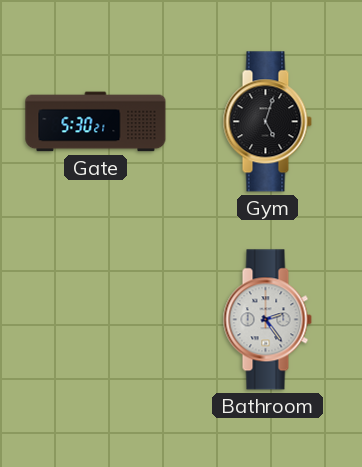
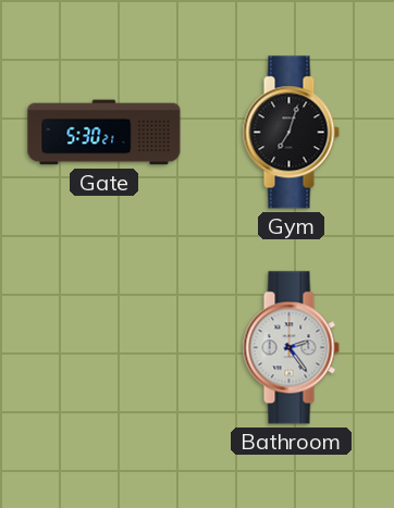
Gym: 5:03 -> 7:03
